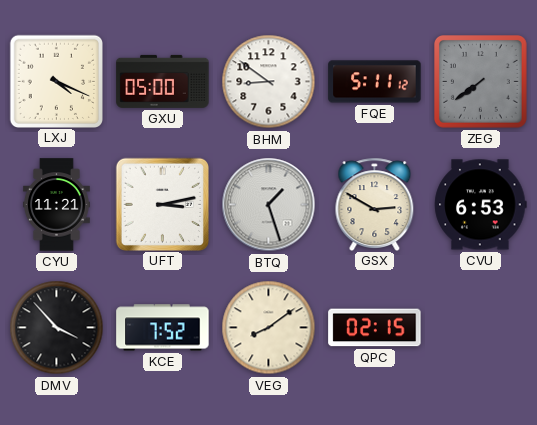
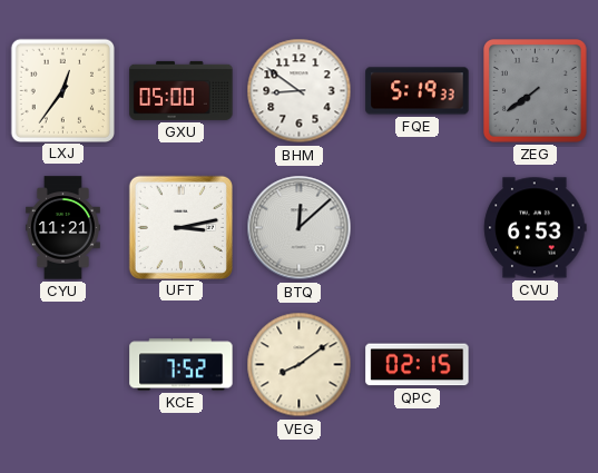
LXJ: 4:19 -> 12:36
FQE: 5:11 -> 5:19
BTQ: 1:27 -> 12:08
GSX: 2:50 -> none
DMV: 3:53 -> none
